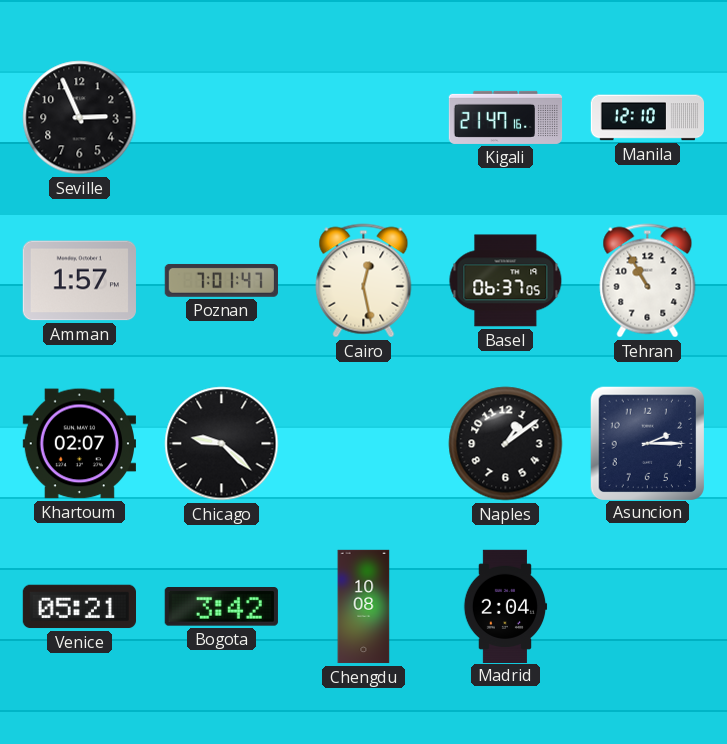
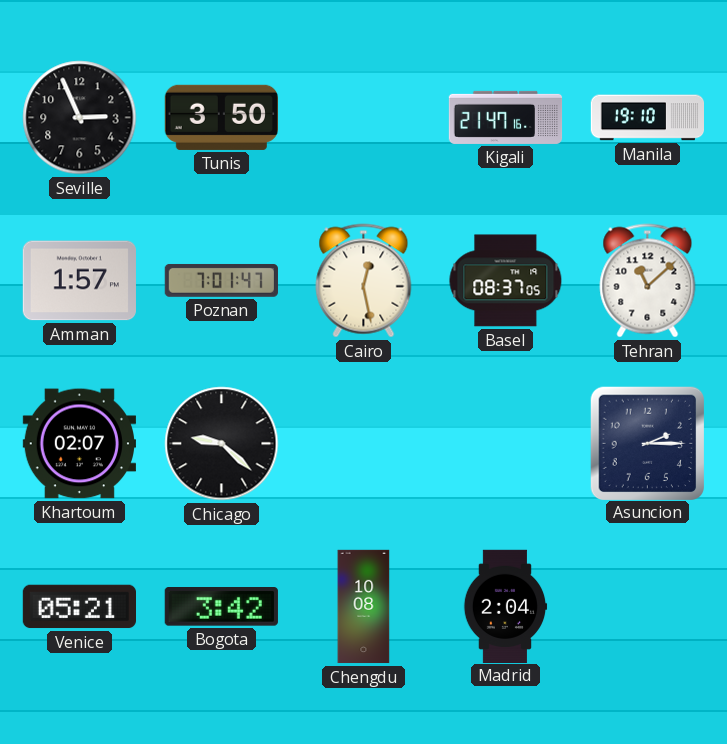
Tunis: none -> 3:50
Manila: 12:10 -> 19:10
Basel: 06:37 -> 08:37
Tehran: 10:55 -> 11:08
Naples: 1:09 -> none
